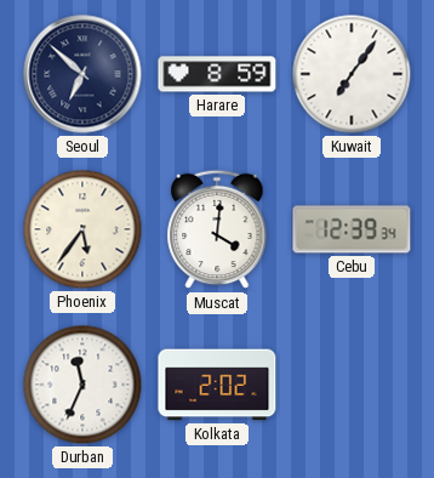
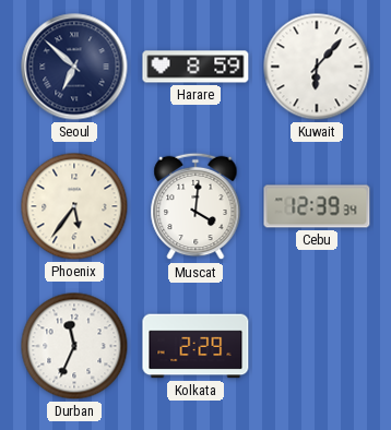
Kuwait: 7:06 -> 6:07
Kolkata: 2:02 -> 2:29
